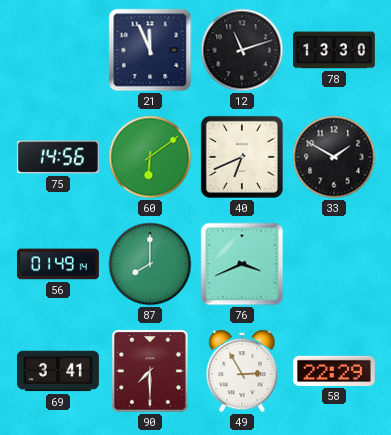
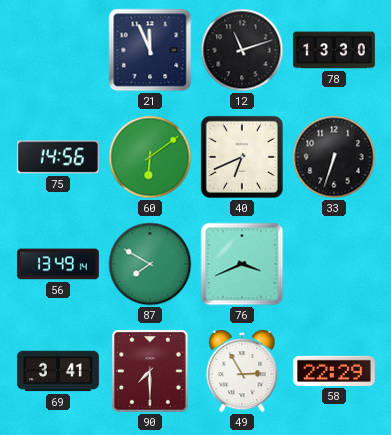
33: 1:50 -> 6:33
56: 01:49 -> 13:49
87: 8:00 -> 7:50
